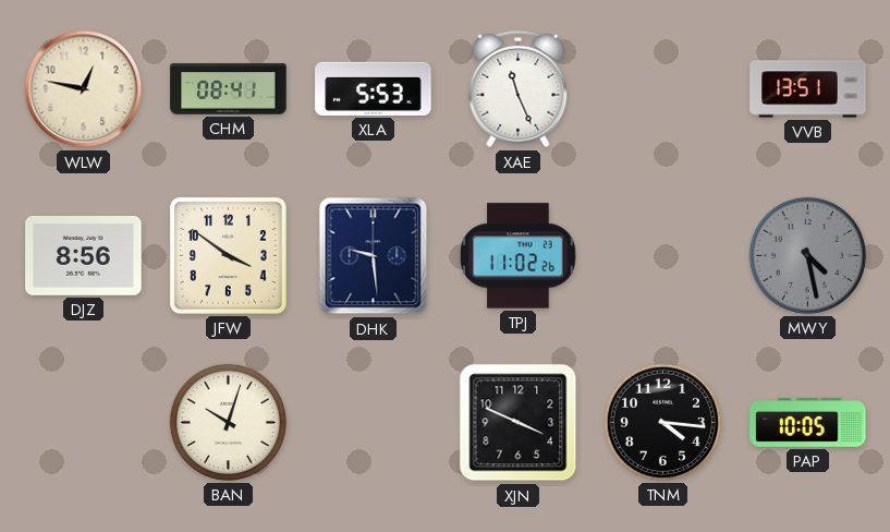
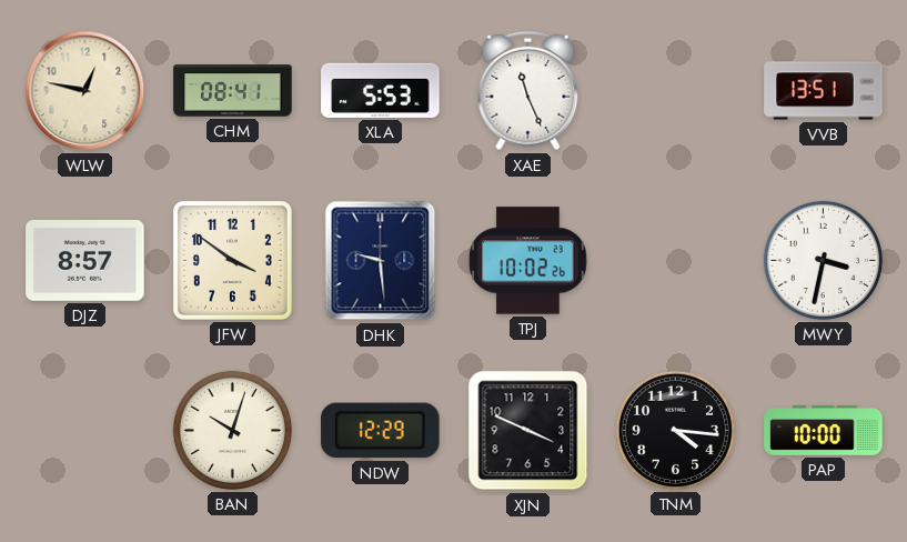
DJZ: 8:56 -> 8:57
TPJ: 11:02 -> 10:02
MWY: 4:28 -> 3:32
MWY dial: grey -> white
NDW: none -> 12:29
PAP: 10:05 -> 10:00
